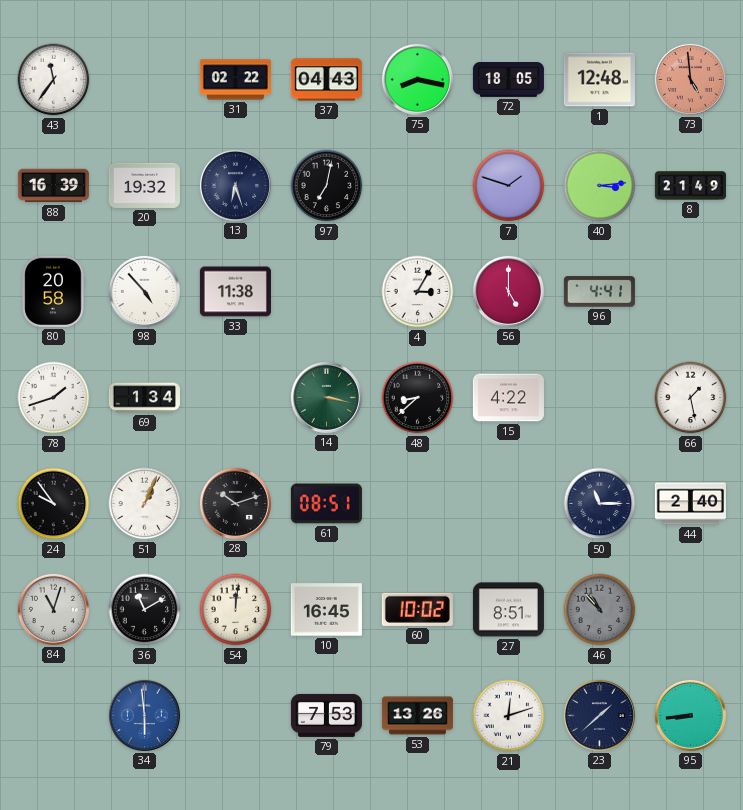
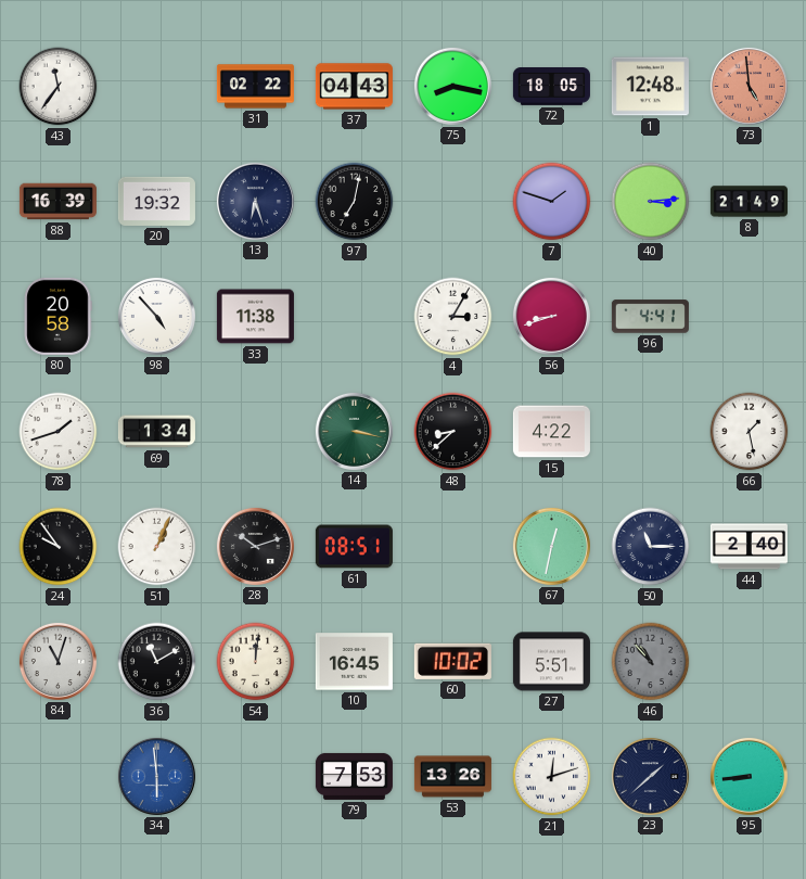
56: 5:00 -> 8:42
67: none -> 12:32
27: 8:51 -> 5:51
